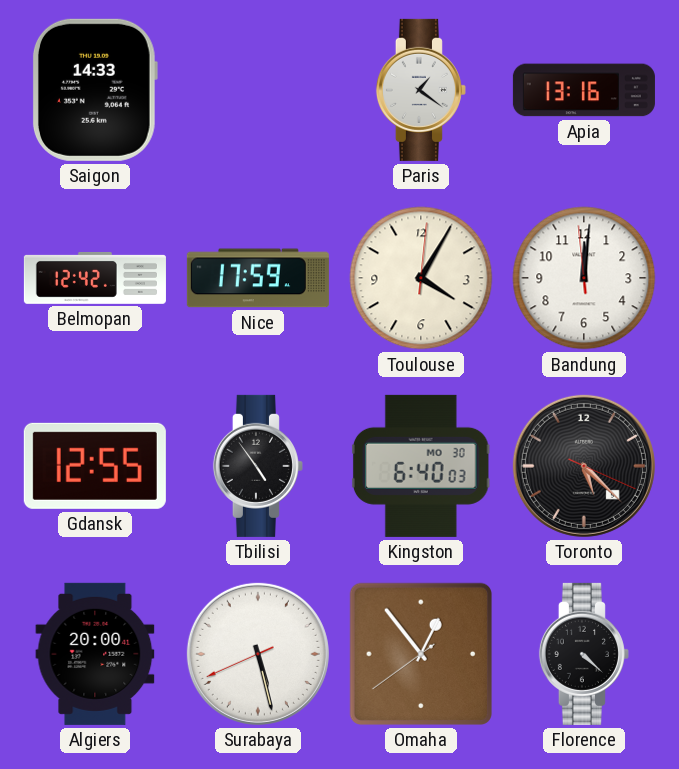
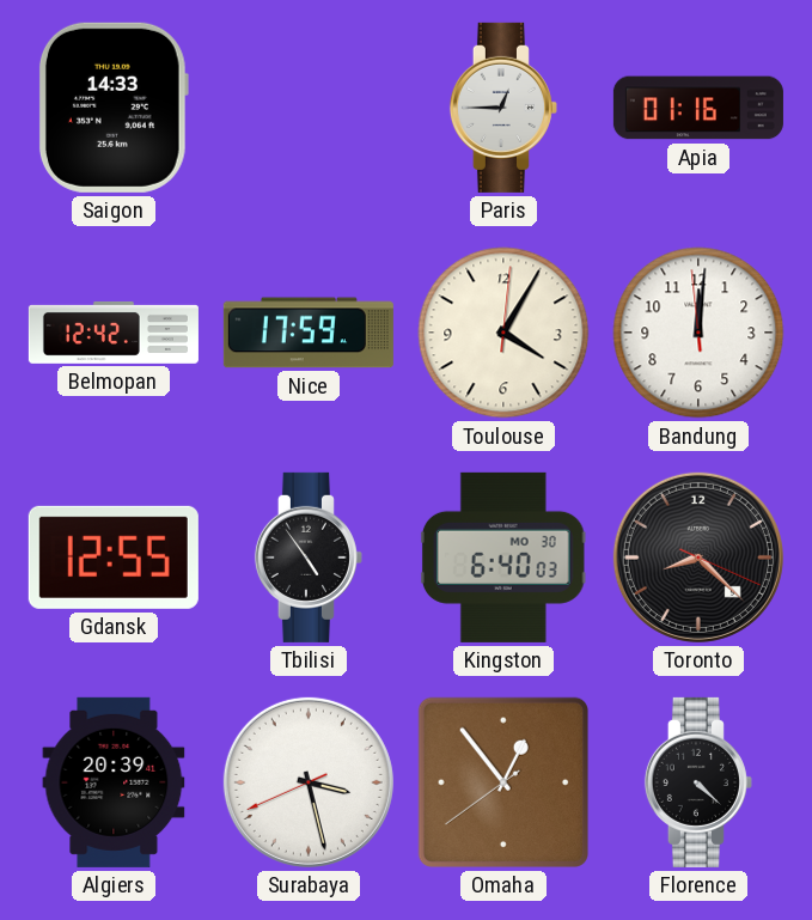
Paris: 1:21 -> 12:45
Apia: 13:16 -> 01:16
Toronto: 5:22 -> 8:22
Algiers: 20:00 -> 20:39
Surabaya: 5:27 -> 3:27
